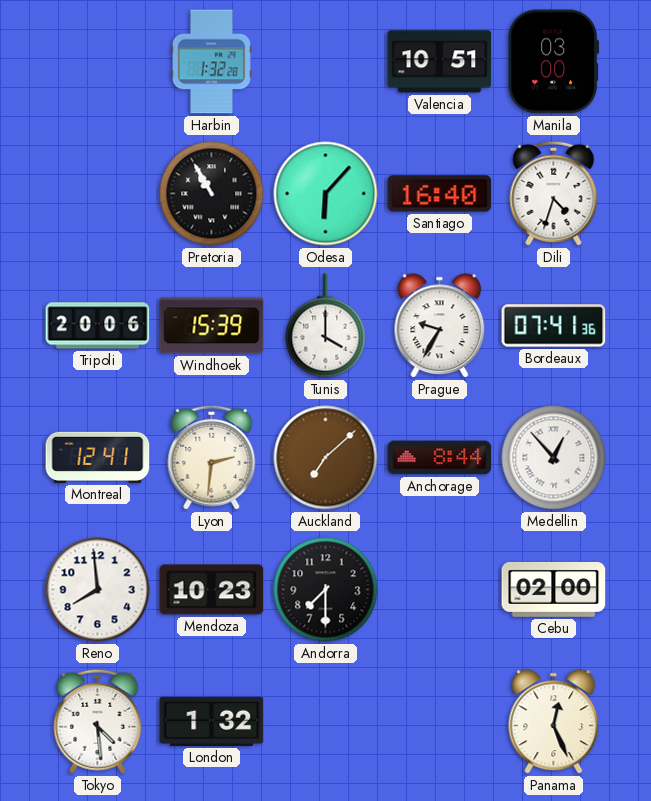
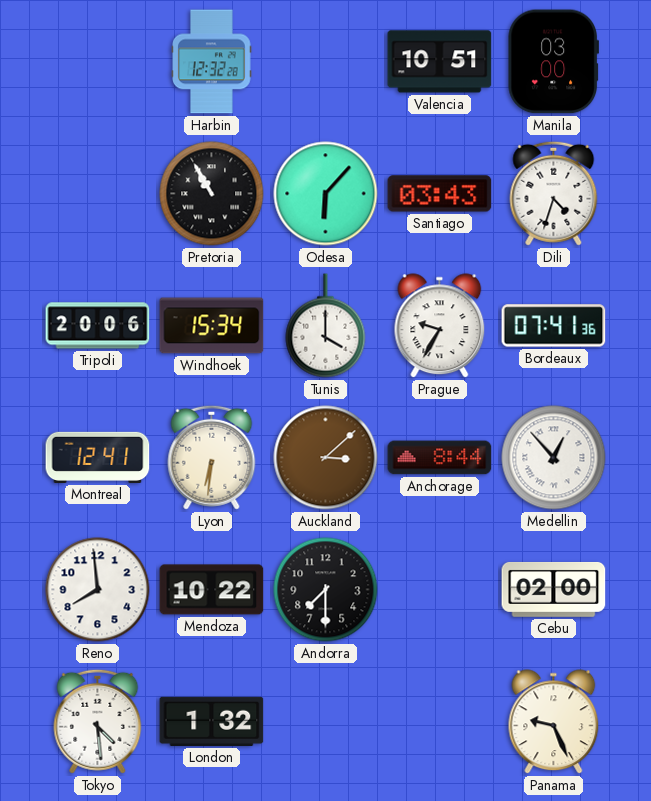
Harbin: 1:32 -> 12:32
Santiago: 16:40 -> 03:43
Windhoek: 15:39 -> 15:34
Lyon: 2:31 -> 6:31
Auckland: 7:08 -> 3:08
Mendoza: 10:23 -> 10:22
Panama: 12:26 -> 9:26
